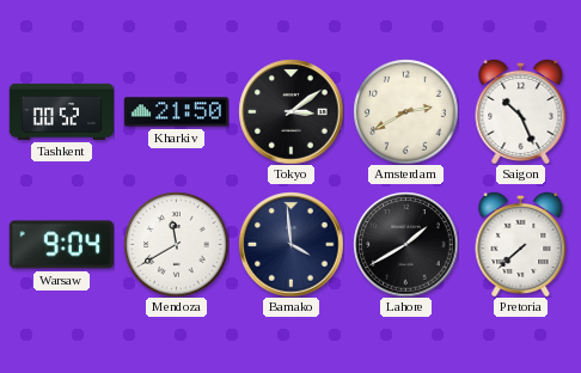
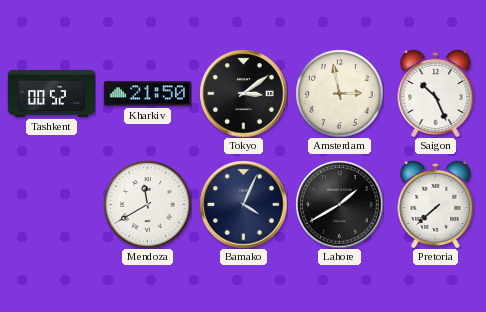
Amsterdam: 2:40 -> 2:58
Warsaw: 9:04 -> none
Bamako: 3:59 -> 4:04
